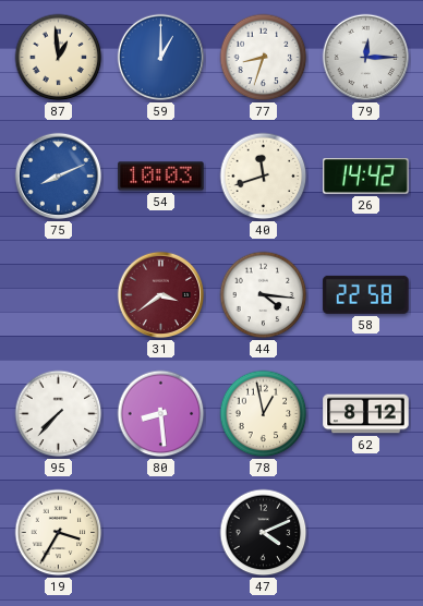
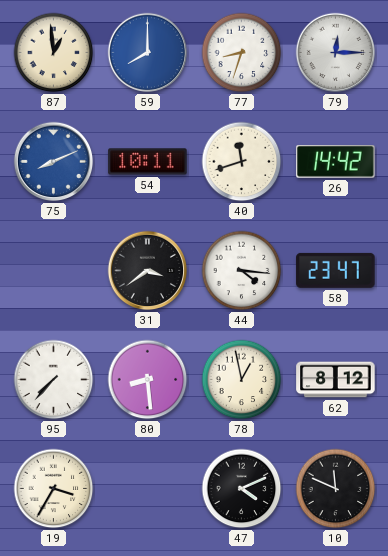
59: 1:00 -> 8:00
54: 10:03 -> 10:11
31 dial: burgundy -> black
58: 22:58 -> 23:47
10: none -> 11:49
